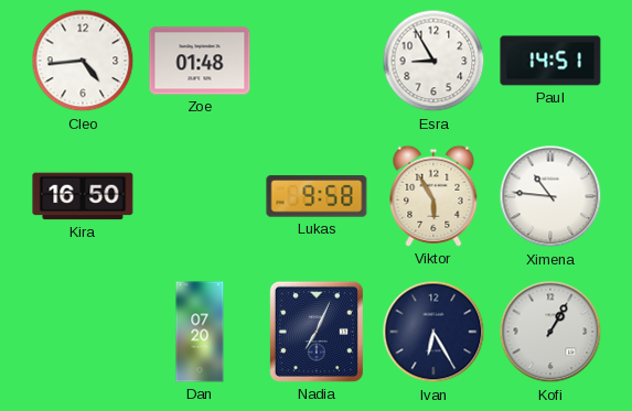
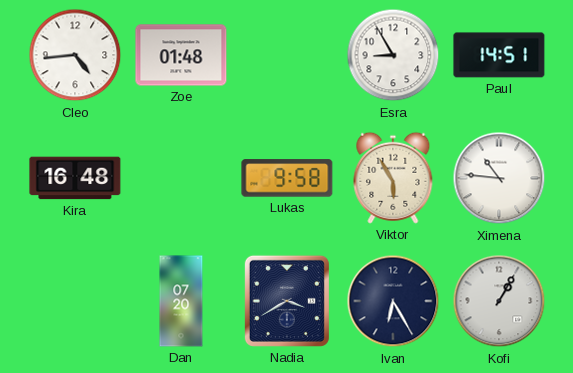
Kira: 16:50 -> 16:48
Nadia: 7:04 -> 3:40
